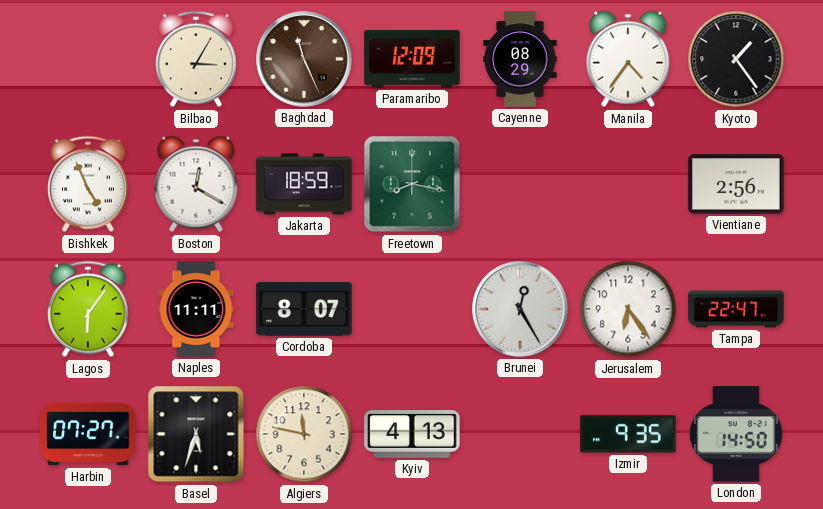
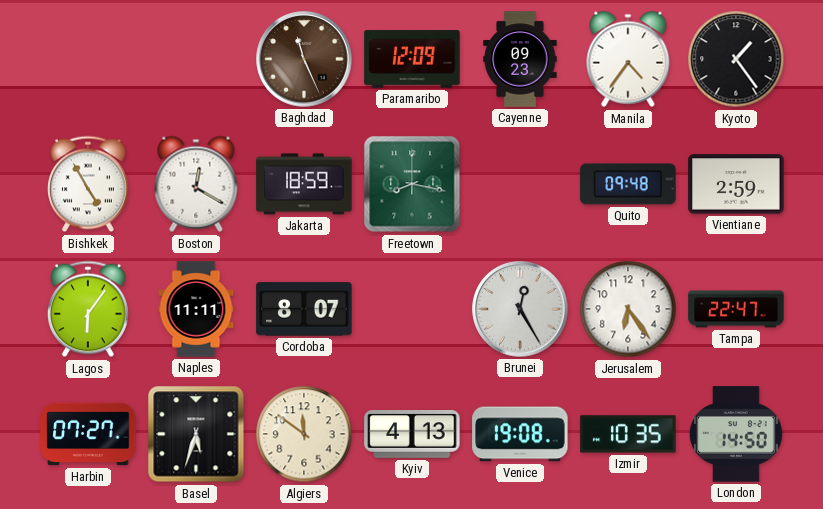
Bilbao: 3:05 -> none
Cayenne: 08:29 -> 09:23
Bishkek: 4:56 -> 4:55
Quito: none -> 09:48
Vientiane: 2:56 -> 2:59
Algiers: 11:47 -> 11:51
Venice: none -> 19:08
Izmir: 9:35 -> 10:35
